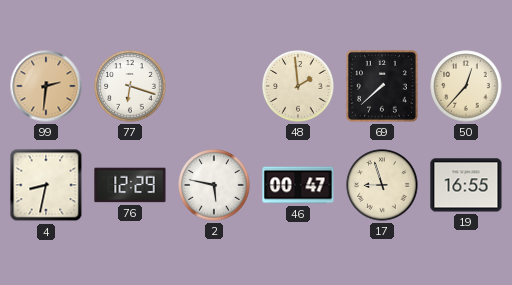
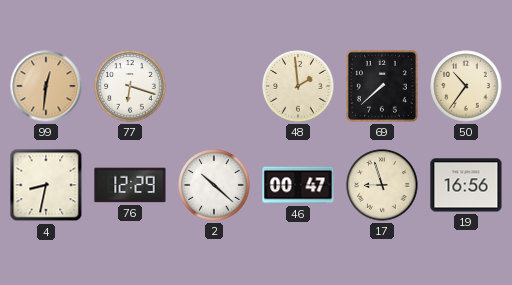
99: 2:31 -> 12:31
50: 12:37 -> 10:36
2: 5:47 -> 10:22
19: 16:55 -> 16:56
